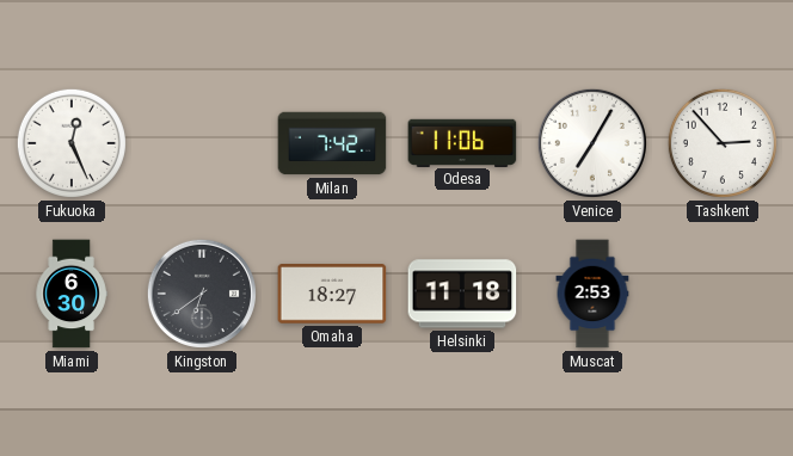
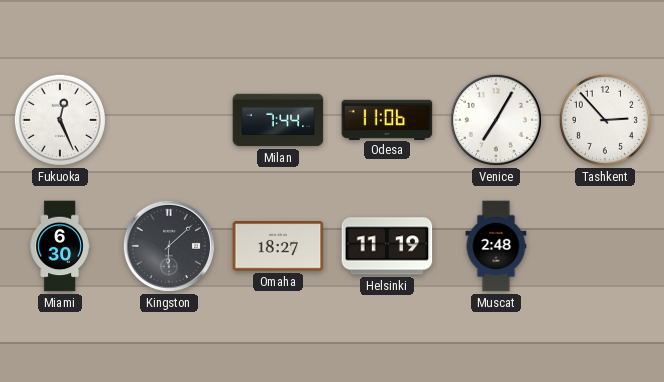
Milan: 7:42 -> 7:44
Kingston: 6:39 -> 6:08
Helsinki: 11:18 -> 11:19
Muscat: 2:53 -> 2:48
